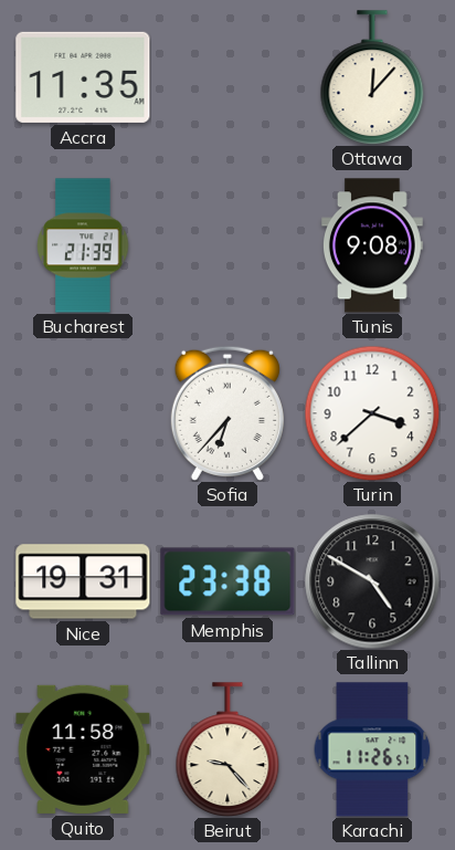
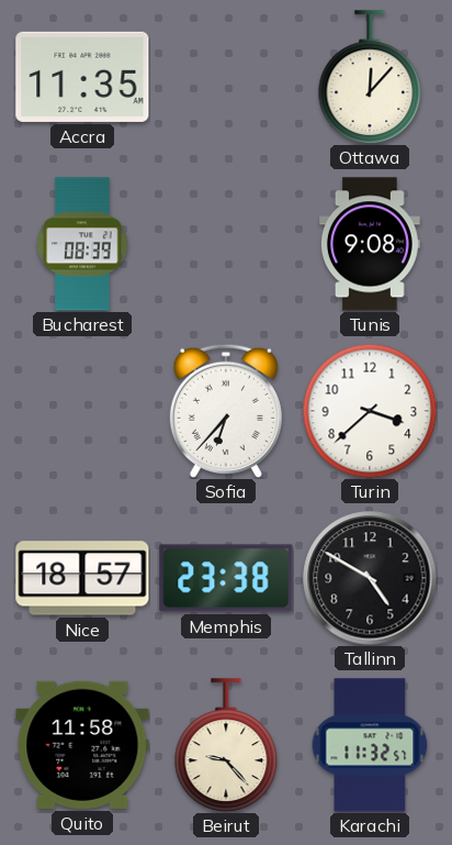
Bucharest: 21:39 -> 08:39
Nice: 19:31 -> 18:57
Karachi: 11:26 -> 11:32
